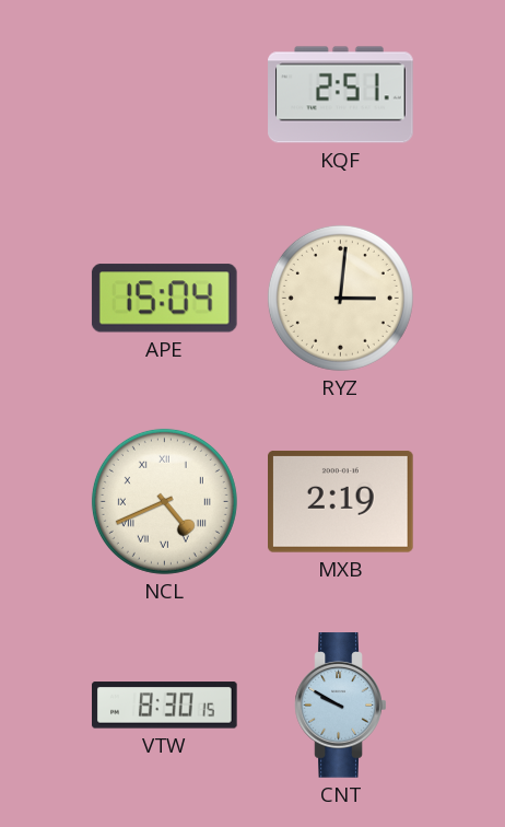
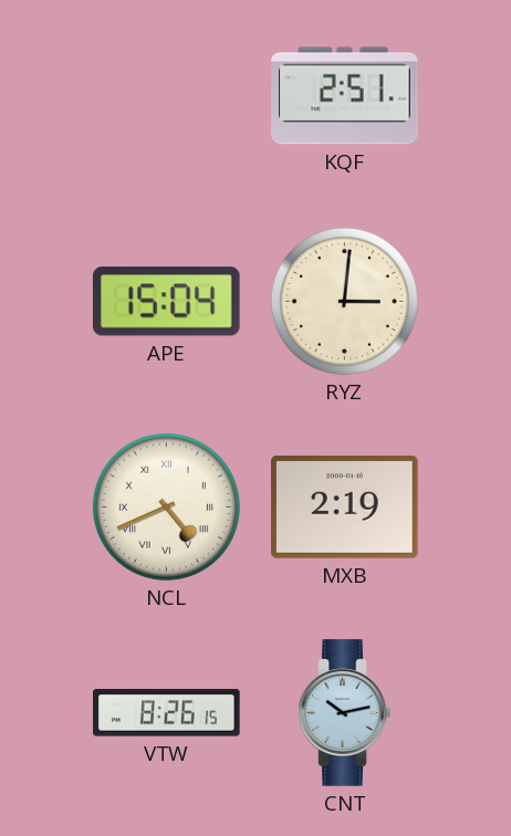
VTW: 8:30 -> 8:26
CNT: 9:50 -> 10:13
